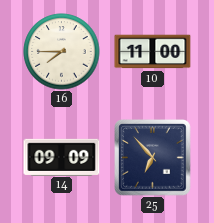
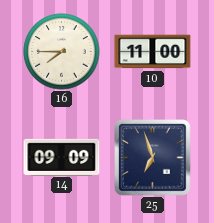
25: 6:53 -> 6:57
